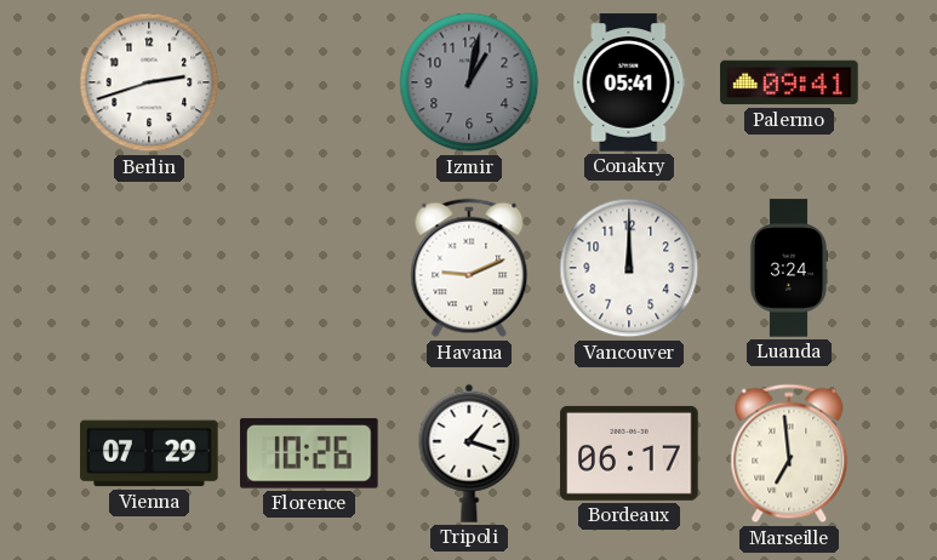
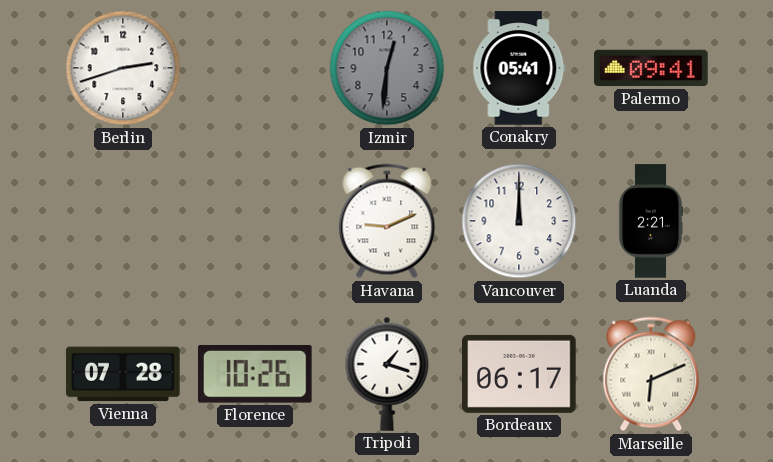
Izmir: 1:02 -> 12:31
Luanda: 3:24 -> 2:21
Vienna: 07:29 -> 07:28
Marseille: 6:59 -> 6:11
